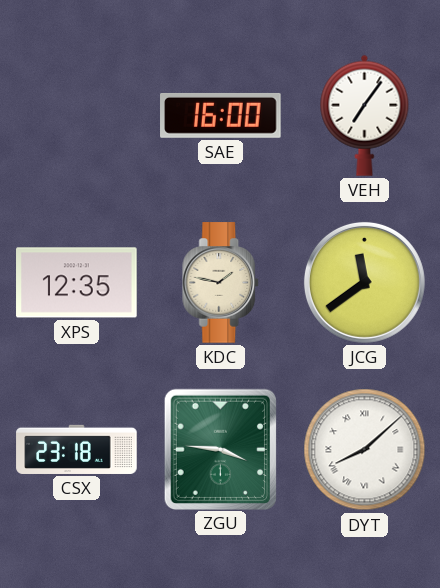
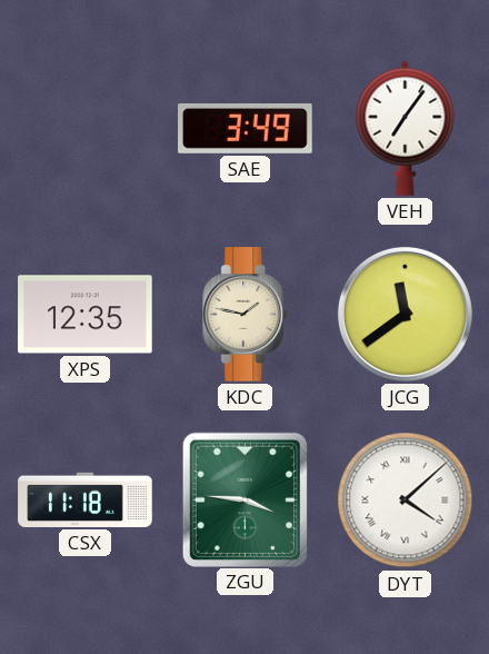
SAE: 16:00 -> 3:49
CSX: 23:18 -> 11:18
DYT: 8:08 -> 4:08
